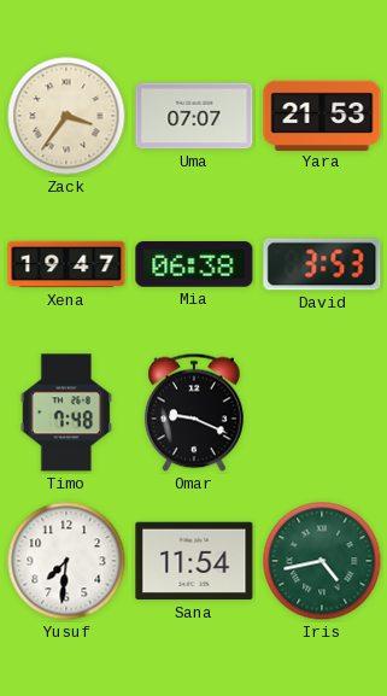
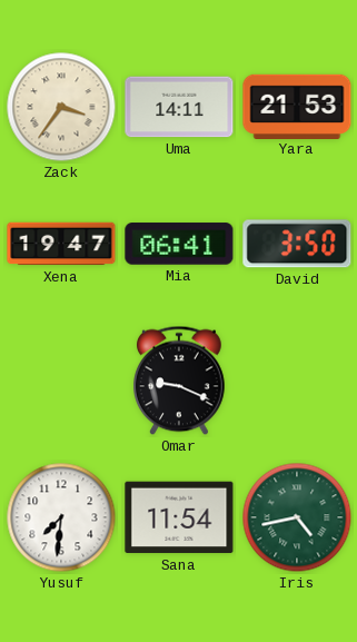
Uma: 07:07 -> 14:11
Mia: 06:38 -> 06:41
David: 3:53 -> 3:50
Timo: 7:48 -> none
